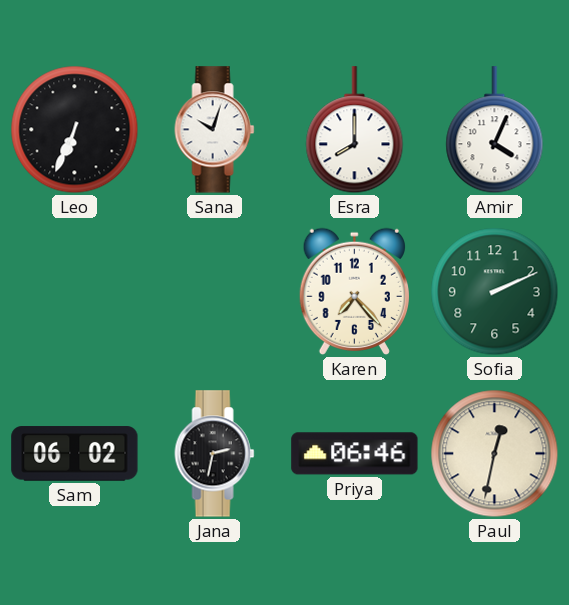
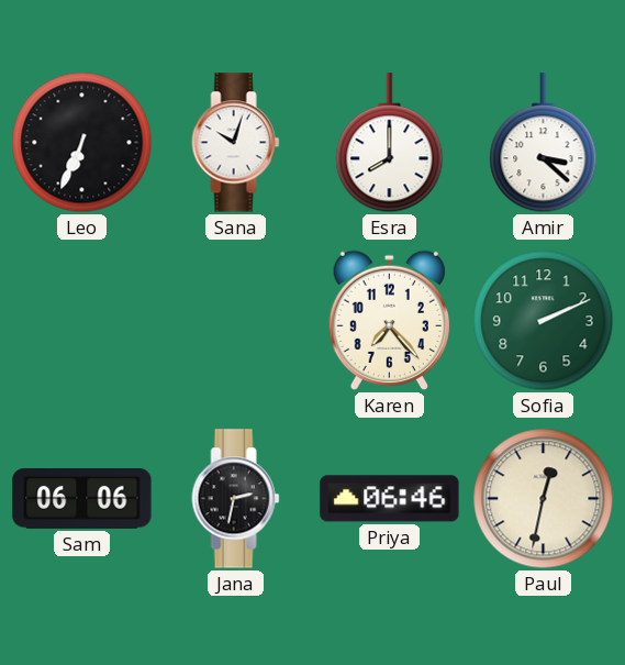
Amir: 4:04 -> 3:22
Sam: 06:02 -> 06:06
